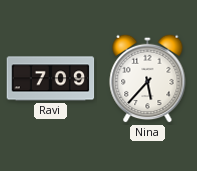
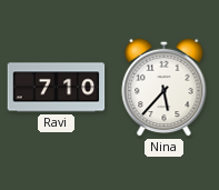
Ravi: 7:09 -> 7:10
